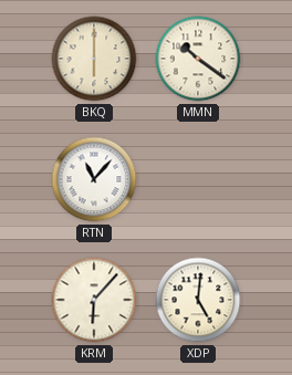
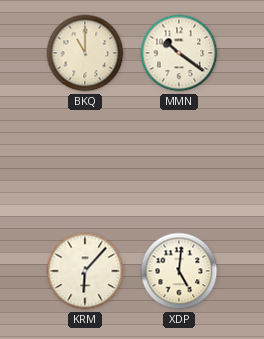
BKQ: 6:00 -> 11:00
RTN: 11:07 -> none
